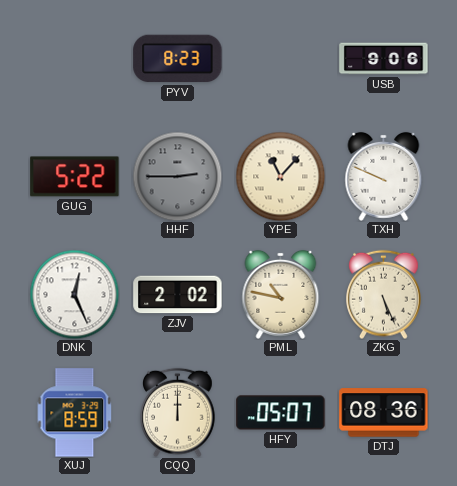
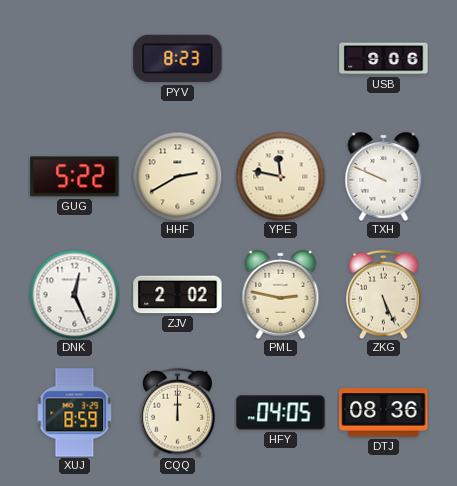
HHF: 2:45 -> 2:40
HHF dial: grey -> cream
YPE: 11:07 -> 11:47
PML: 10:47 -> 2:47
HFY: 05:07 -> 04:05
